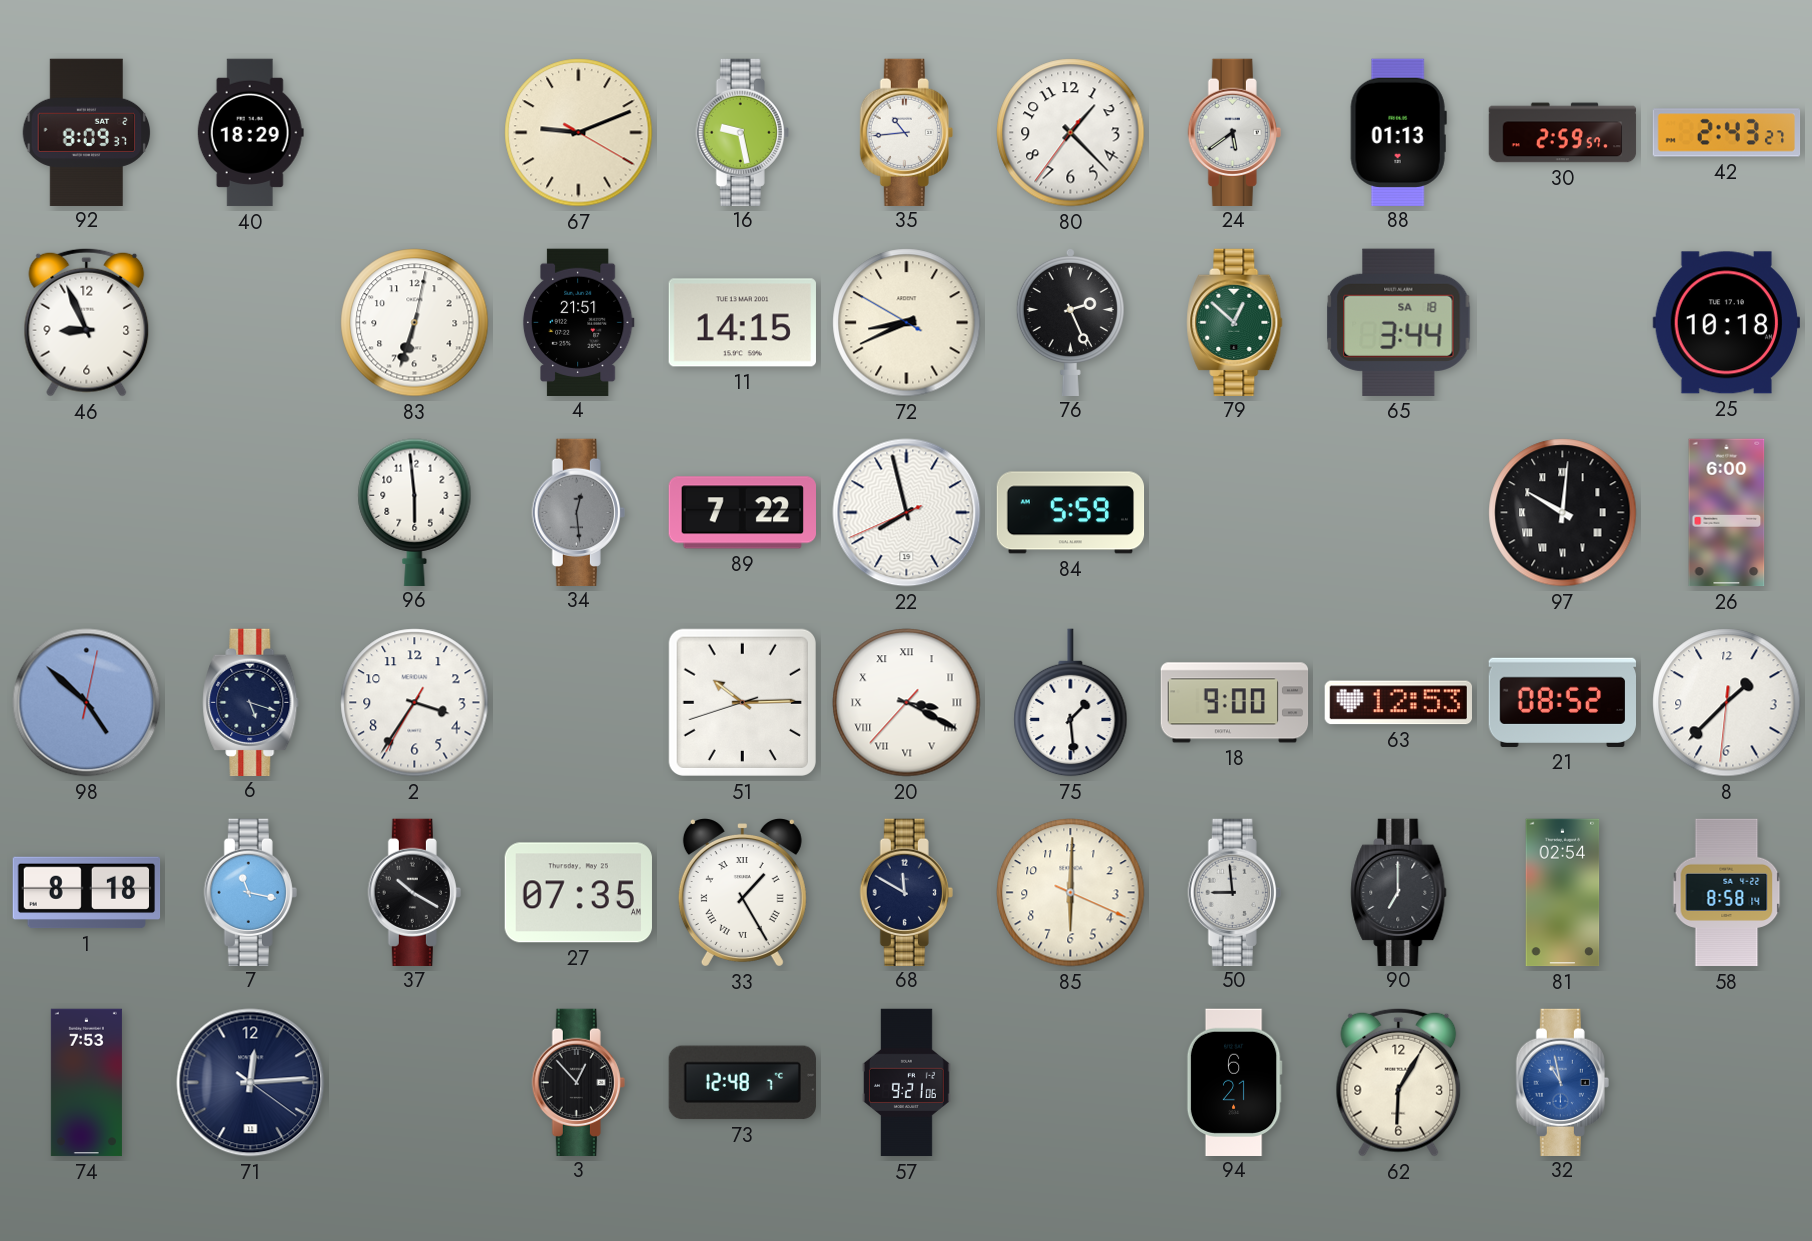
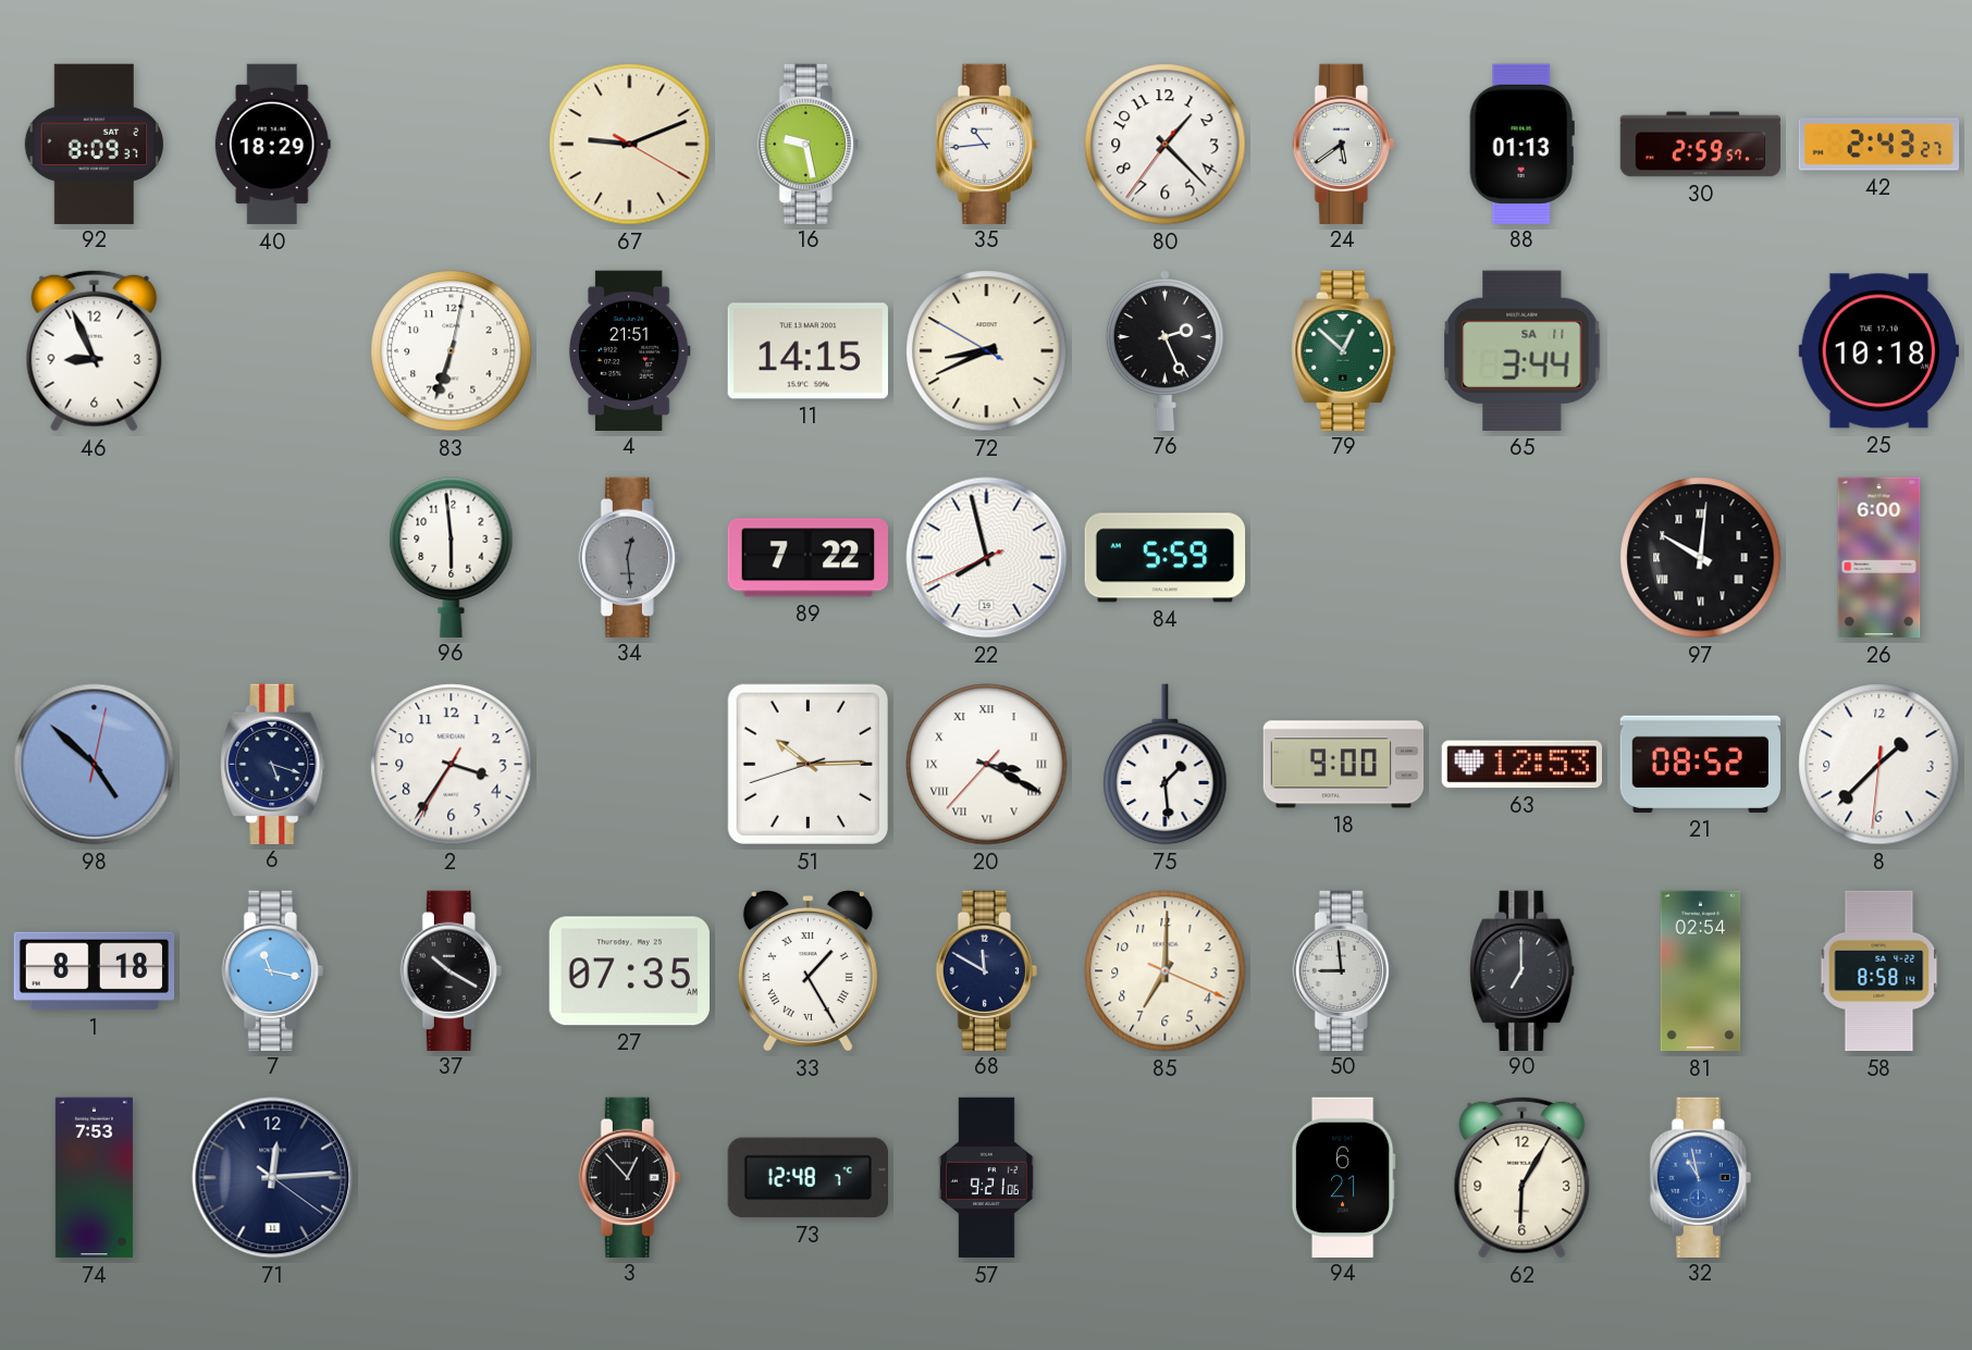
65 date: SA 18 -> SA 11
85: 6:00 -> 7:00
